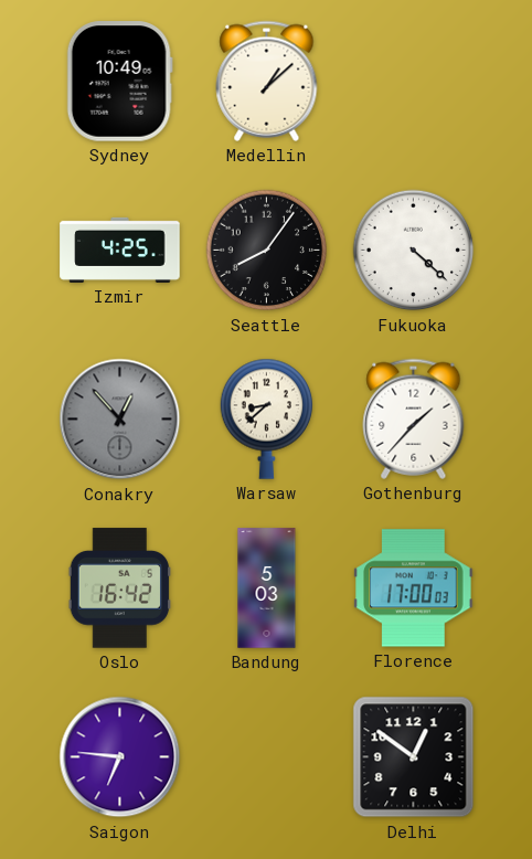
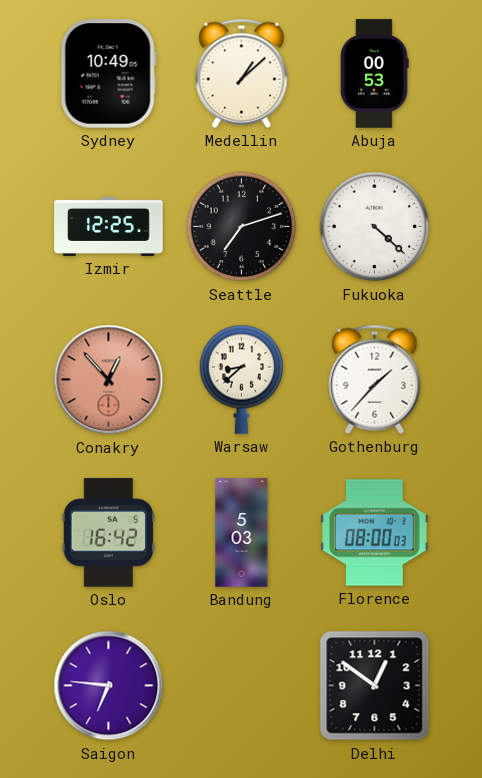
Abuja: none -> 00:53
Izmir: 4:25 -> 12:25
Seattle: 8:06 -> 7:12
Conakry dial: grey -> salmon
Florence: 17:00 -> 08:00
